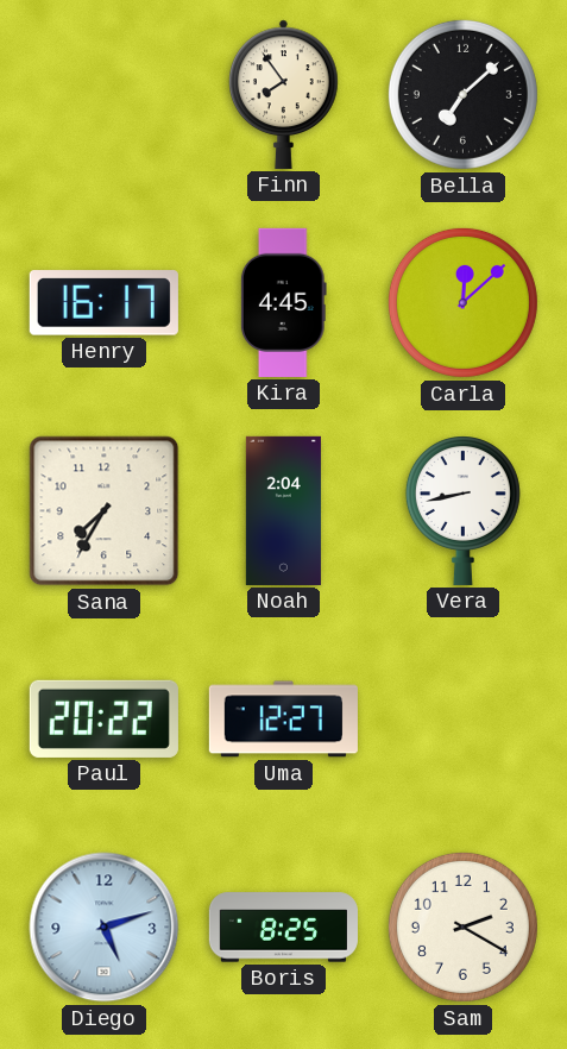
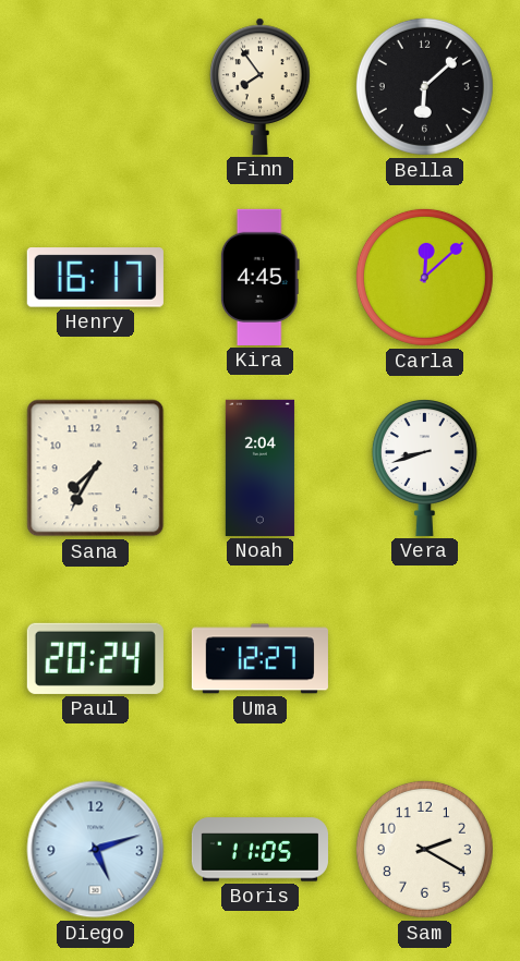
Bella: 7:08 -> 6:08
Vera: 8:43 -> 8:42
Paul: 20:22 -> 20:24
Boris: 8:25 -> 11:05
